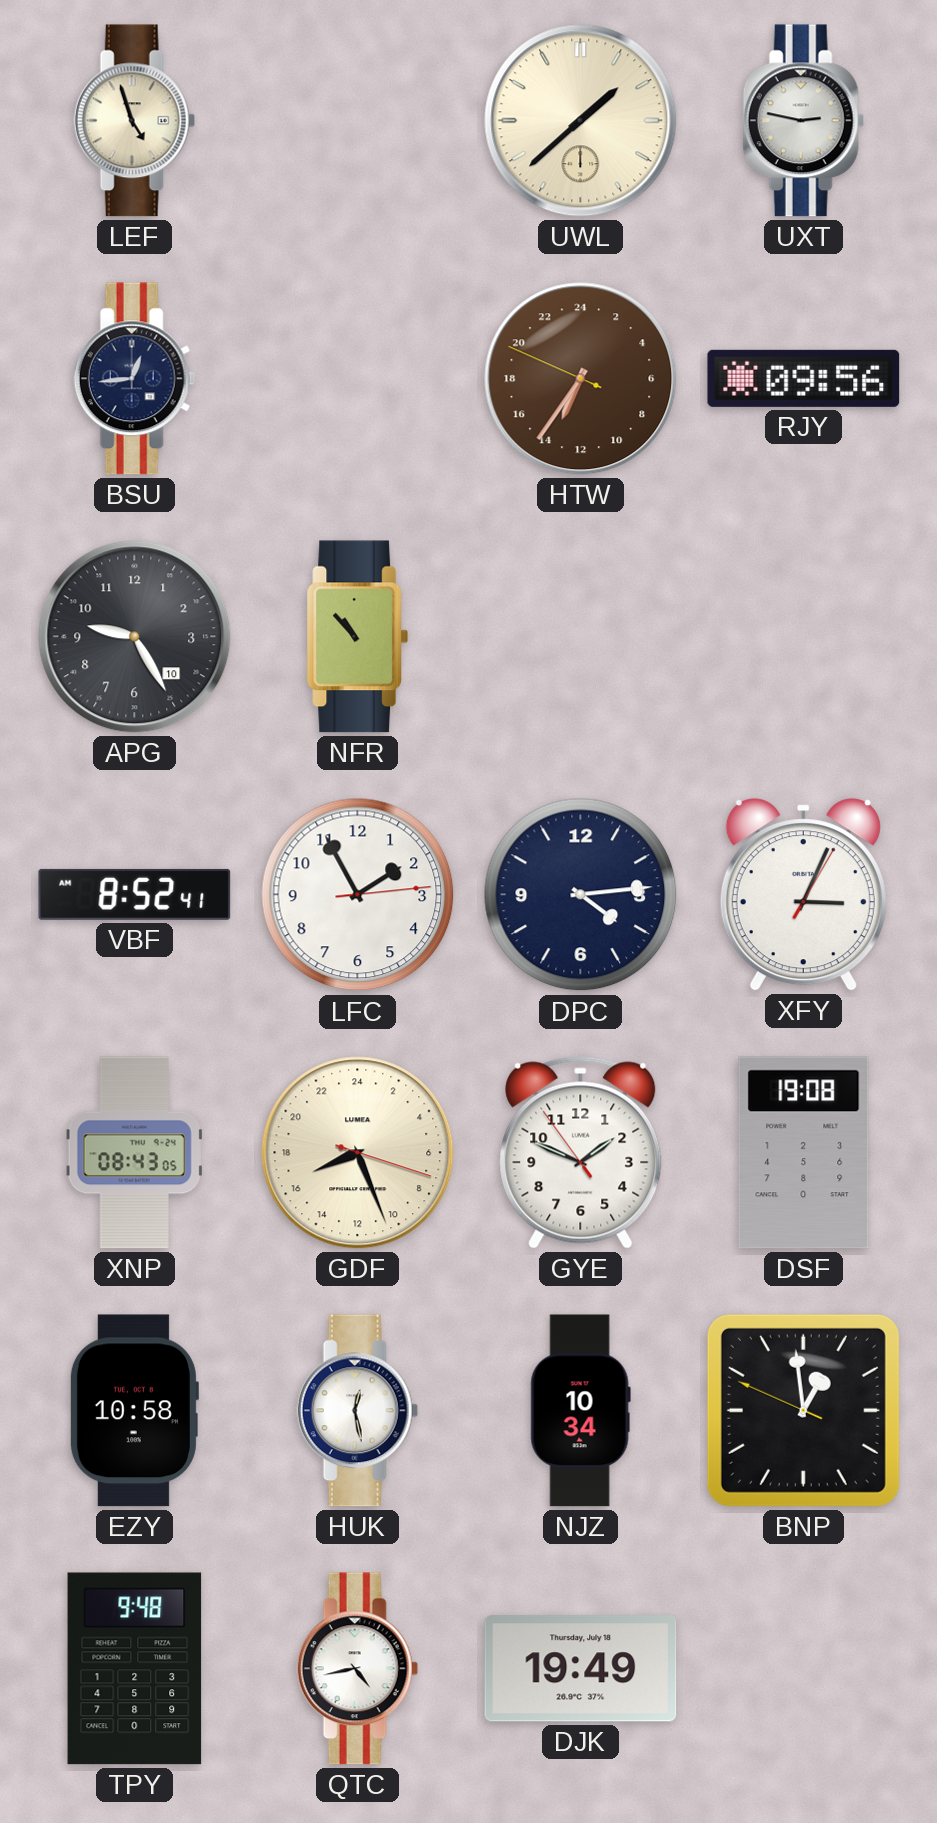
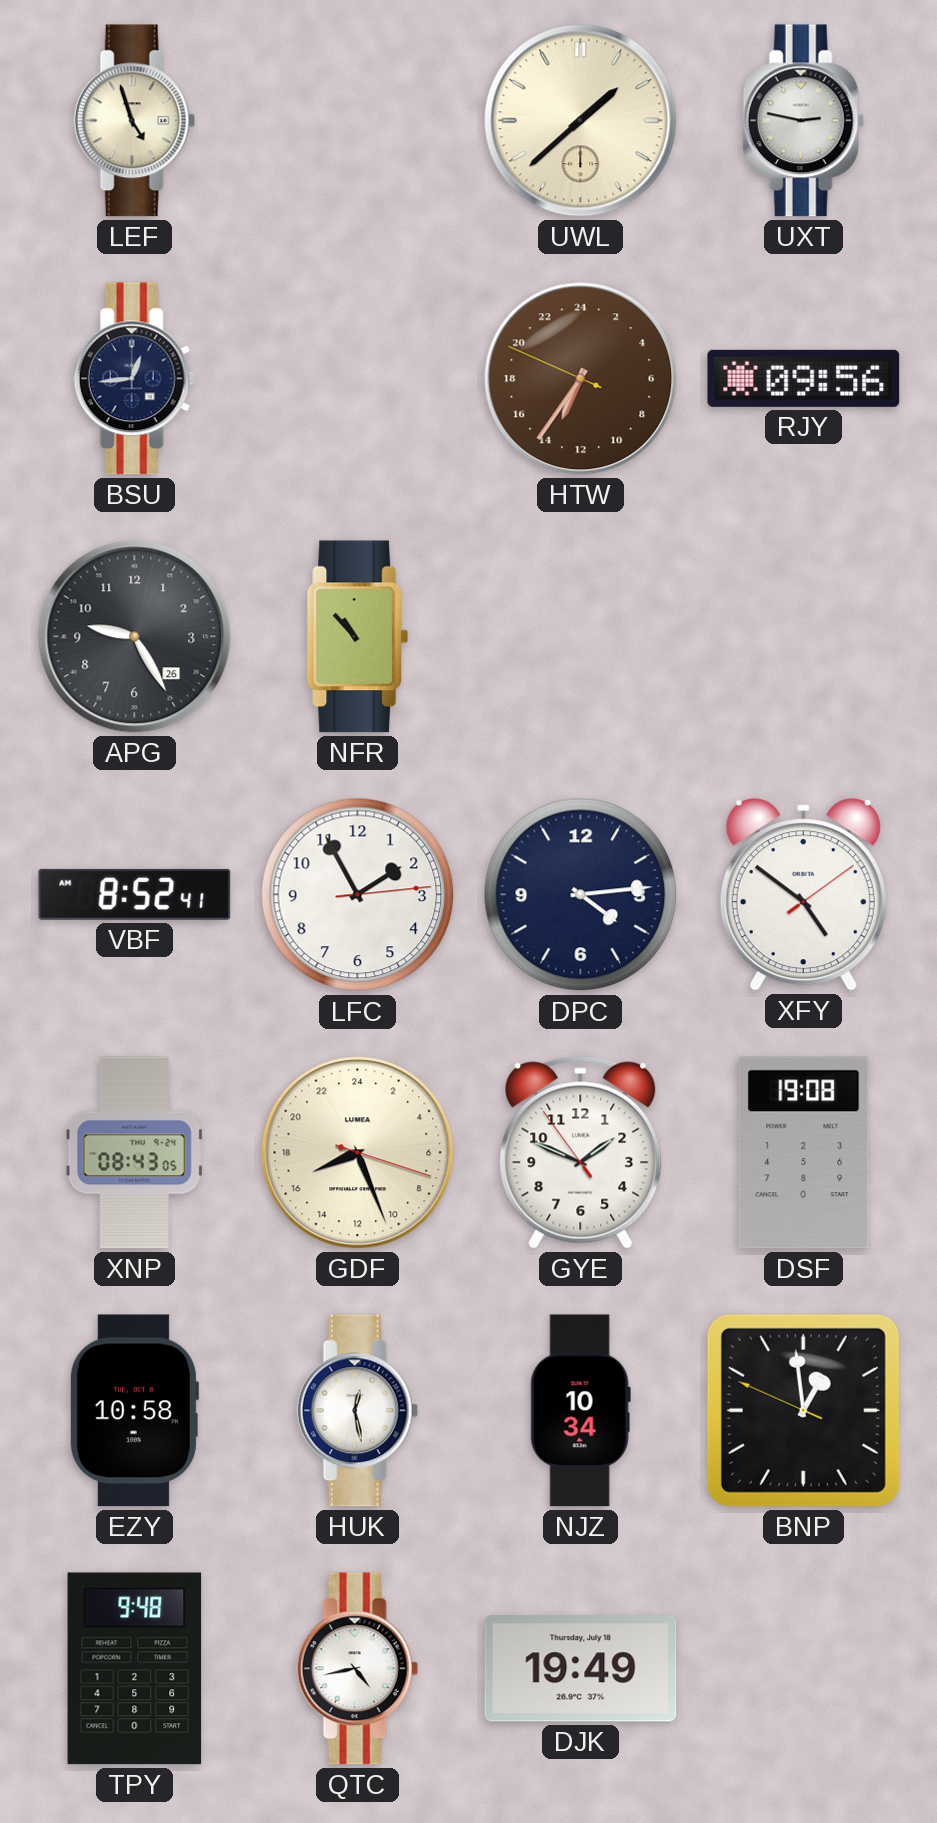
APG date: 10 -> 26
XFY: 3:04 -> 4:51
